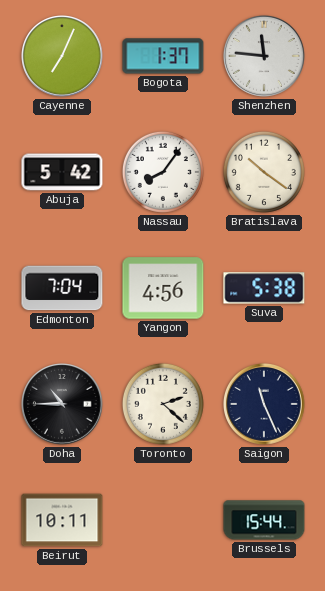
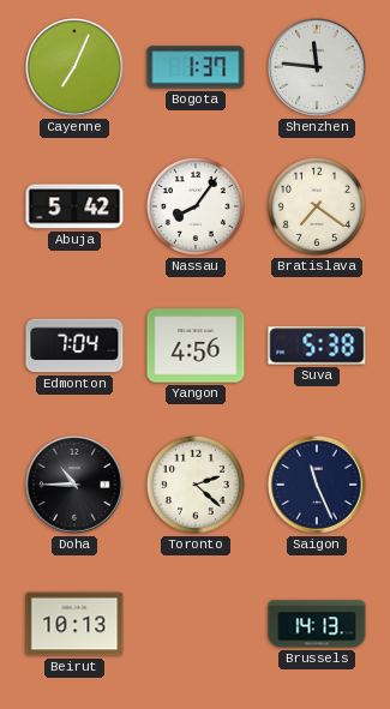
Bratislava: 10:21 -> 7:21
Beirut: 10:11 -> 10:13
Brussels: 15:44 -> 14:13
